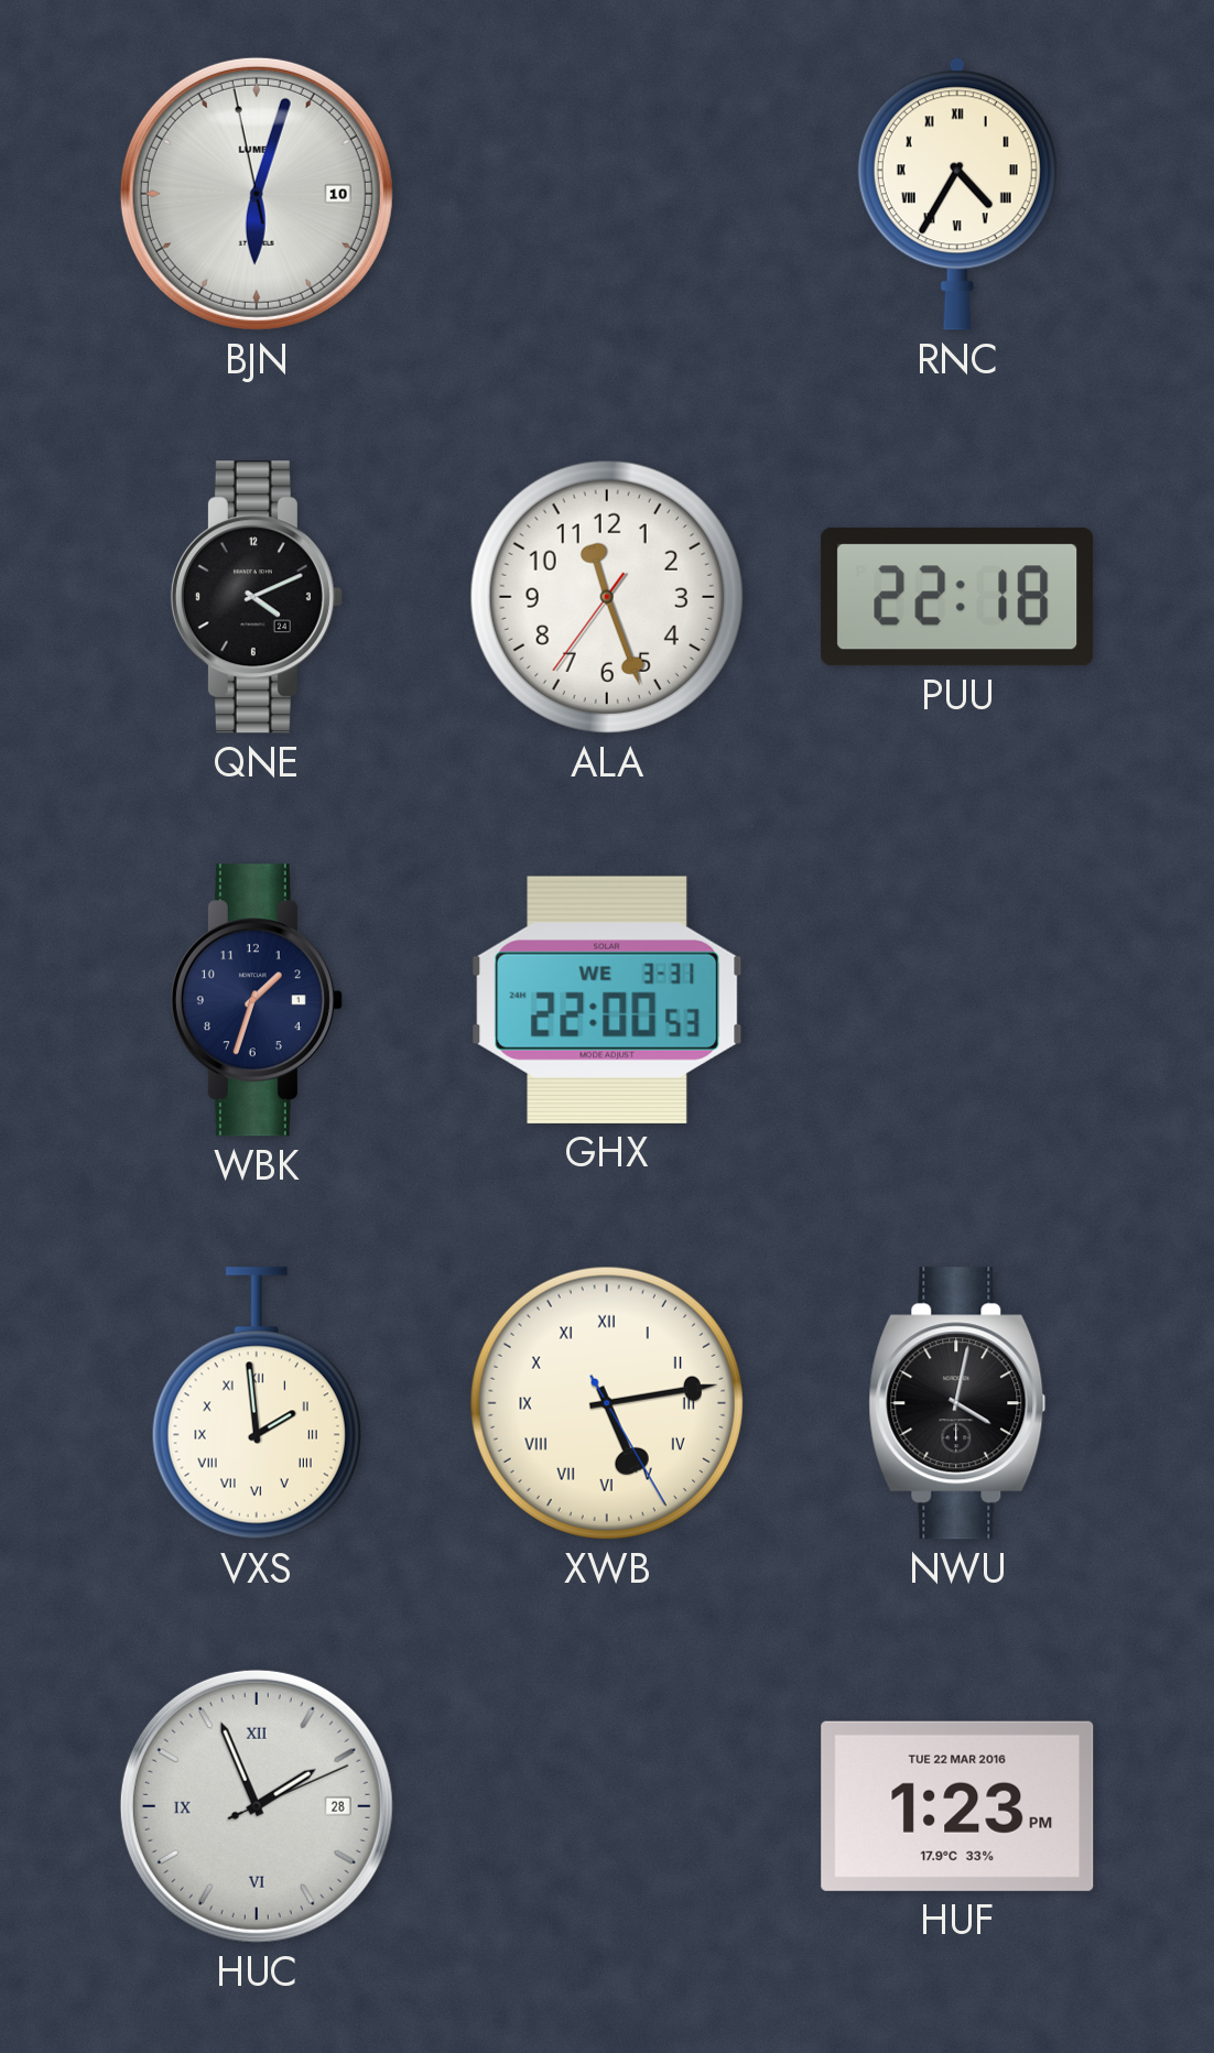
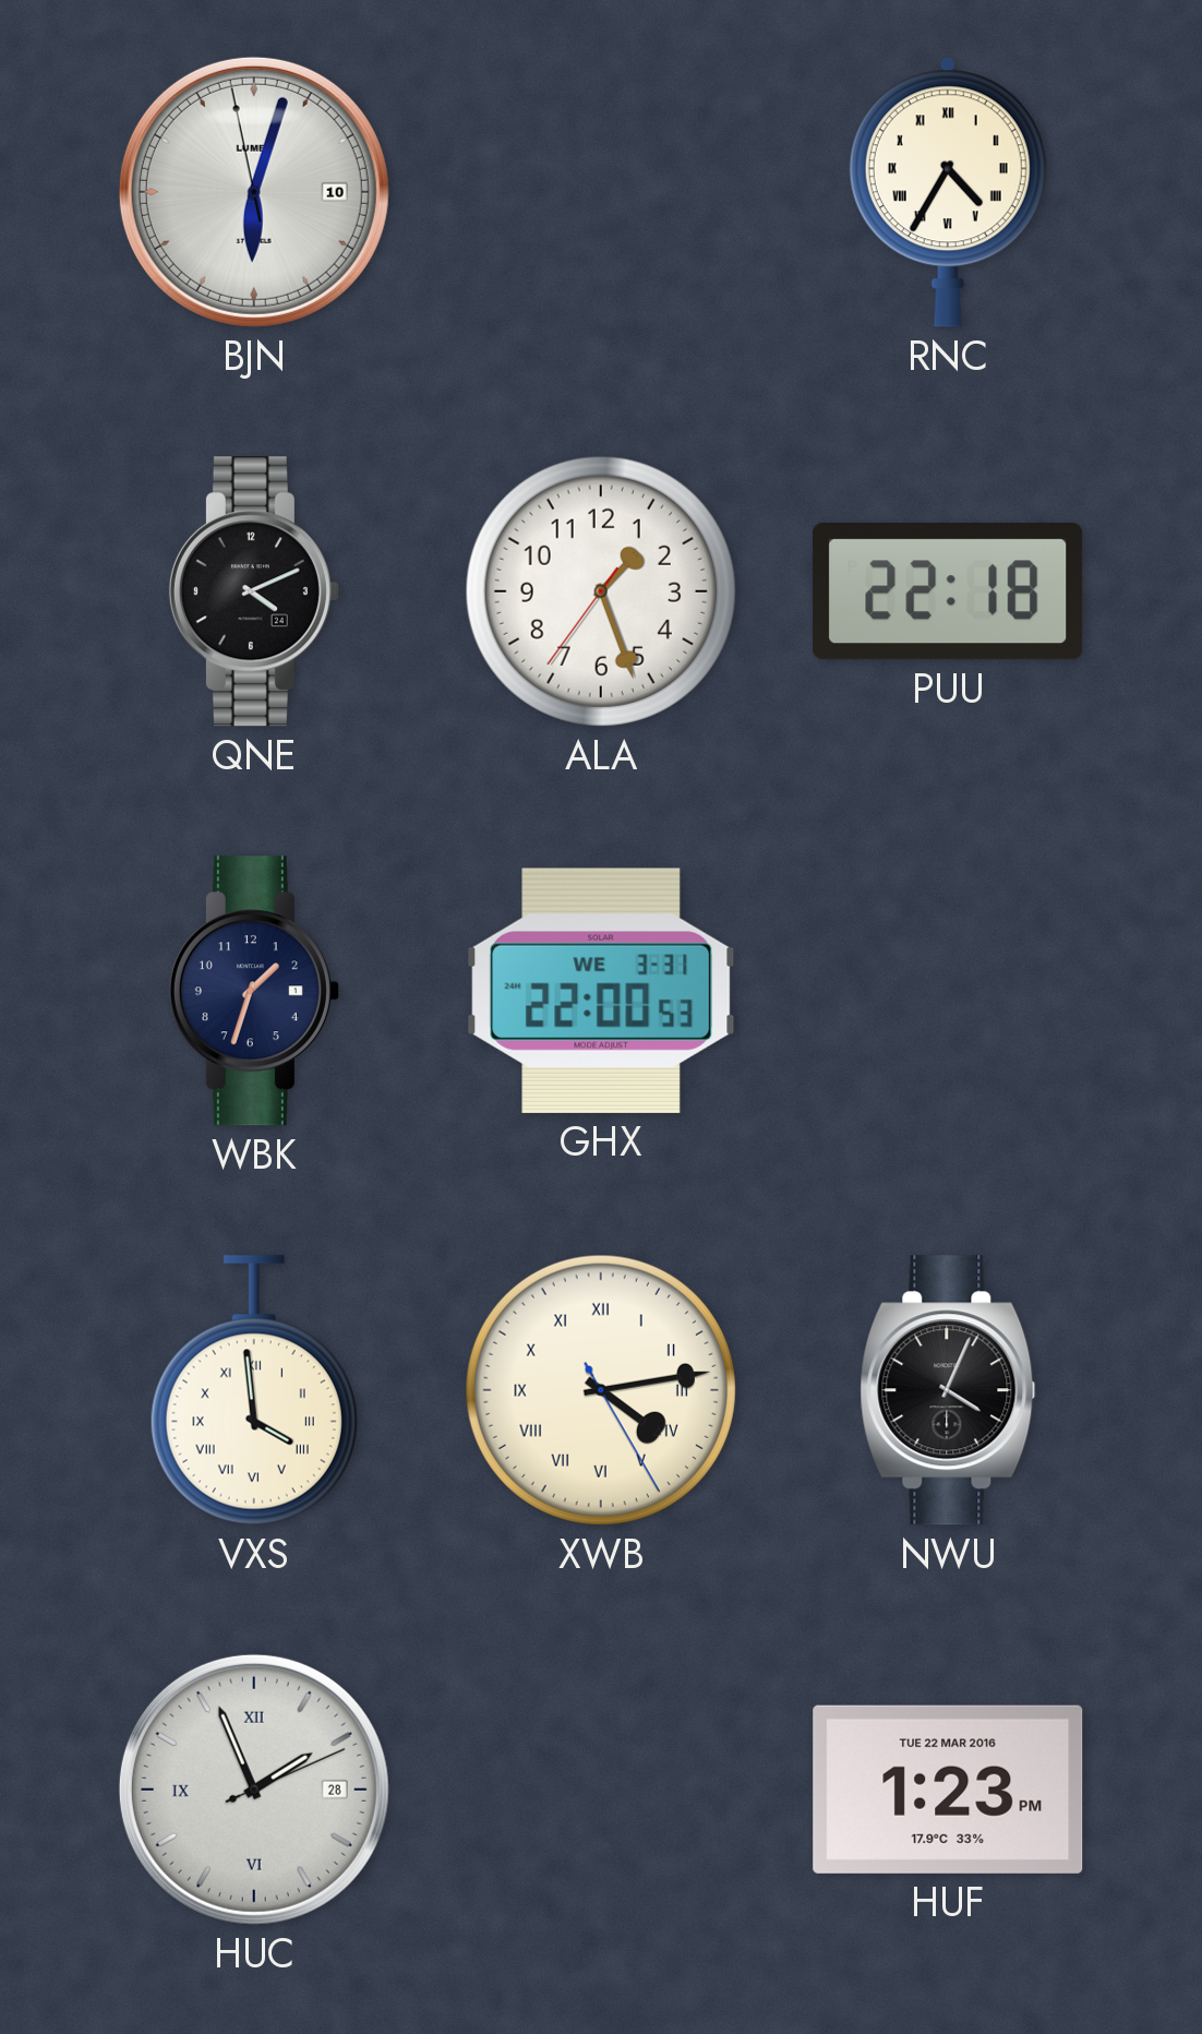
ALA: 11:26 -> 1:26
VXS: 1:59 -> 3:59
XWB: 5:13 -> 4:13
NWU: 4:02 -> 4:04
